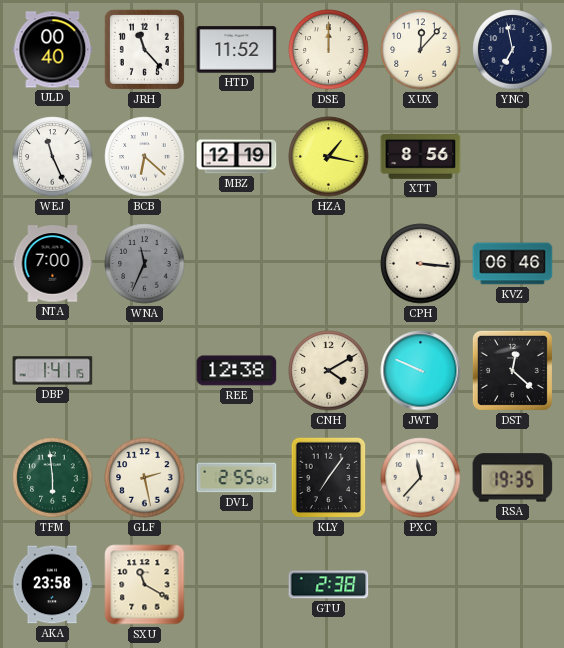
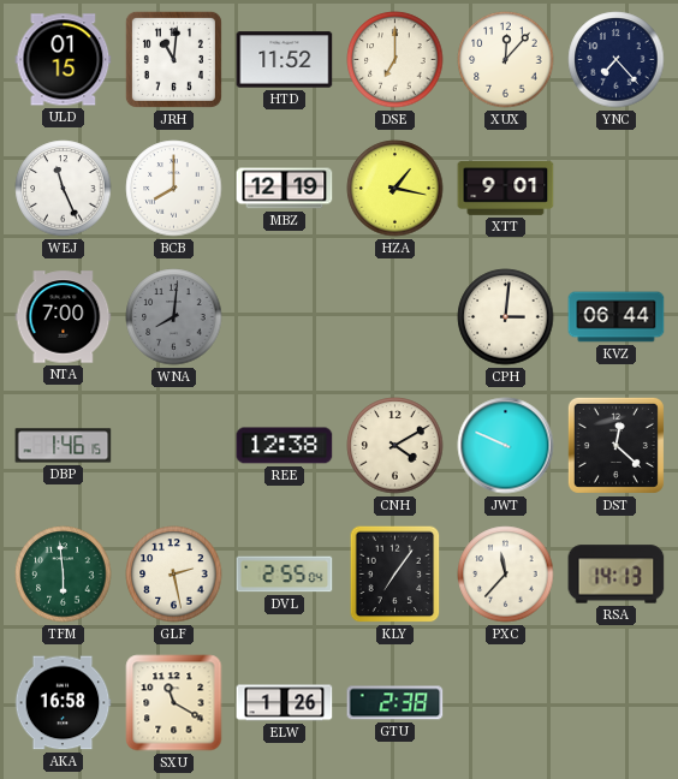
ULD: 00:40 -> 01:15
JRH: 11:23 -> 11:01
DSE: 12:00 -> 7:00
YNC: 6:58 -> 7:23
BCB: 6:22 -> 8:00
XTT: 8:56 -> 9:01
WNA: 11:34 -> 8:01
CPH: 3:16 -> 3:01
KVZ: 06:46 -> 06:44
DBP: 1:41 -> 1:46
RSA: 19:35 -> 14:13
AKA: 23:58 -> 16:58
ELW: none -> 1:26
